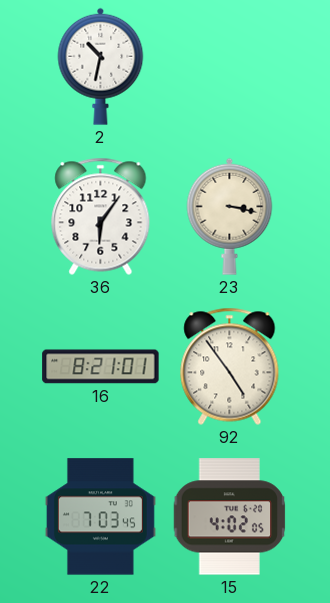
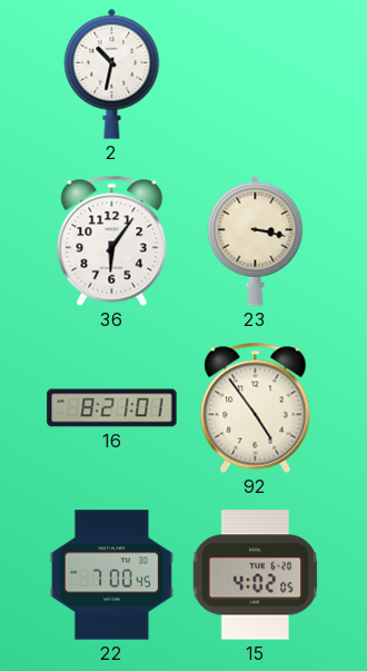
22: 7:03 -> 7:00
